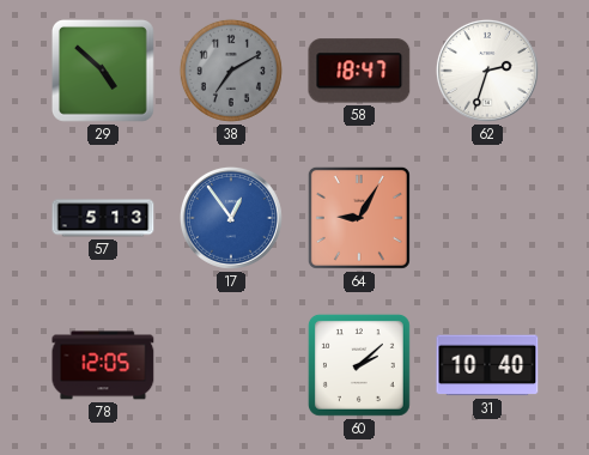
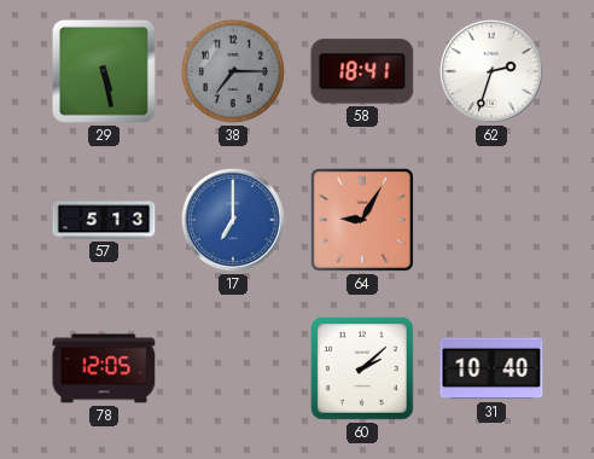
29: 4:52 -> 5:28
38: 7:10 -> 7:15
58: 18:47 -> 18:41
17: 12:54 -> 7:00
